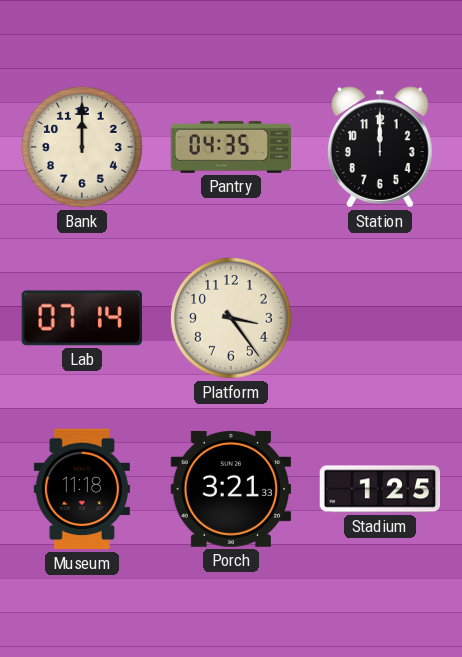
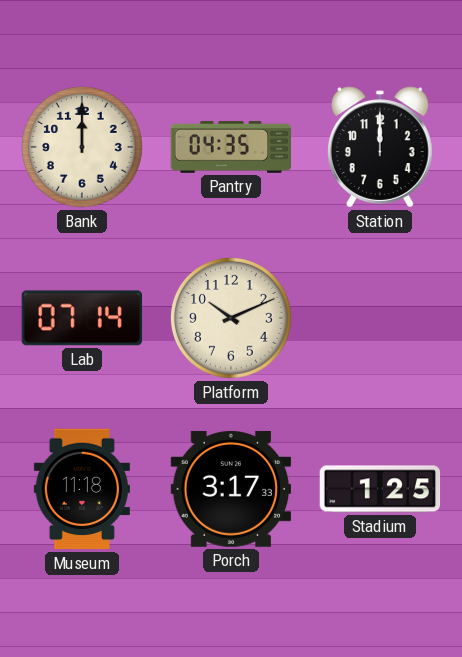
Platform: 3:24 -> 10:11
Porch: 3:21 -> 3:17
